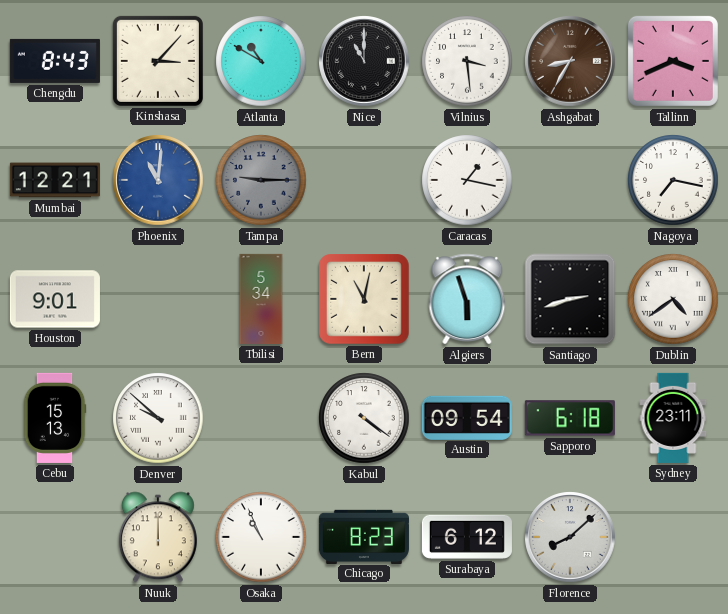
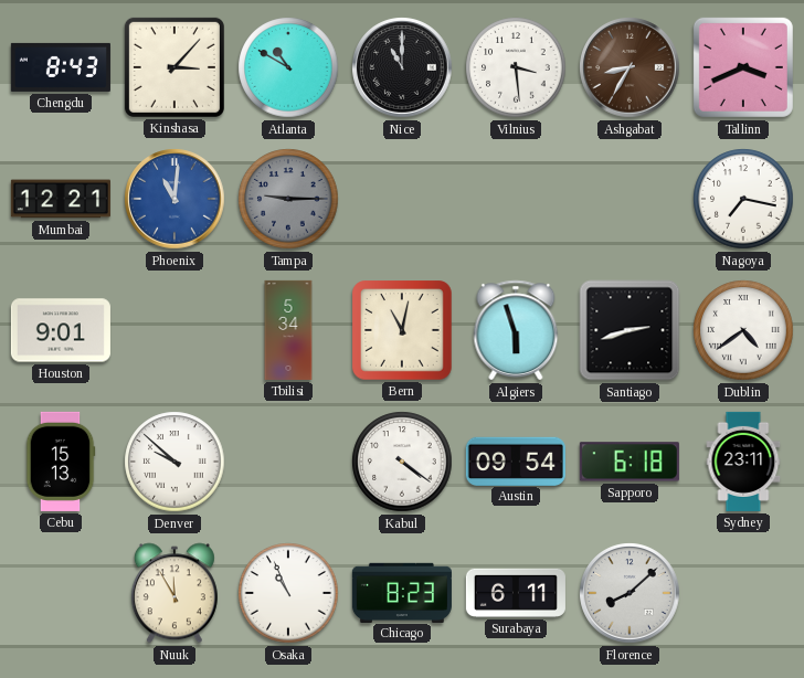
Caracas: 1:17 -> none
Nuuk: 12:00 -> 11:55
Surabaya: 6:12 -> 6:11
